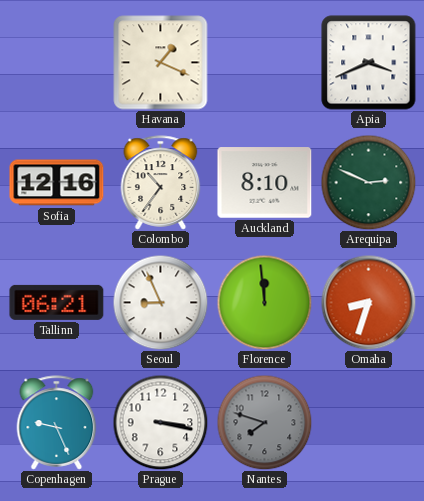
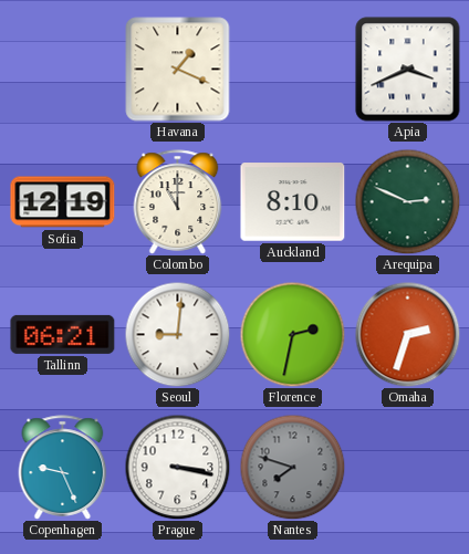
Sofia: 12:16 -> 12:19
Colombo: 10:36 -> 11:00
Seoul: 8:56 -> 9:01
Florence: 11:59 -> 2:32
Omaha: 8:33 -> 2:33
